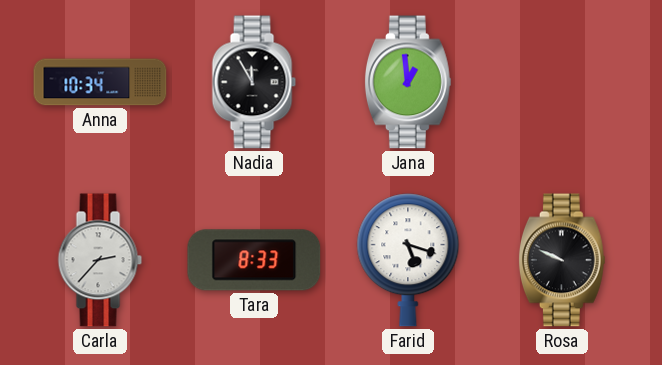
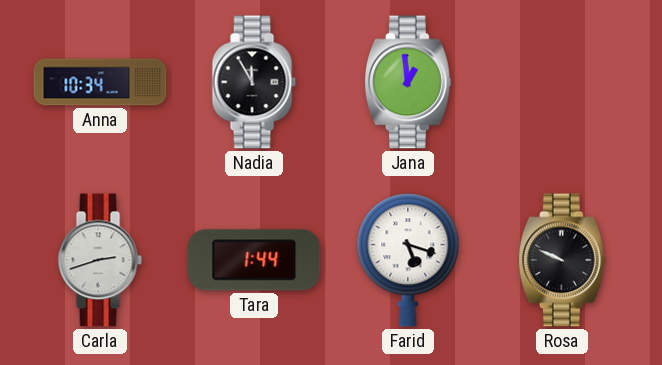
Carla: 2:37 -> 2:42
Tara: 8:33 -> 1:44
